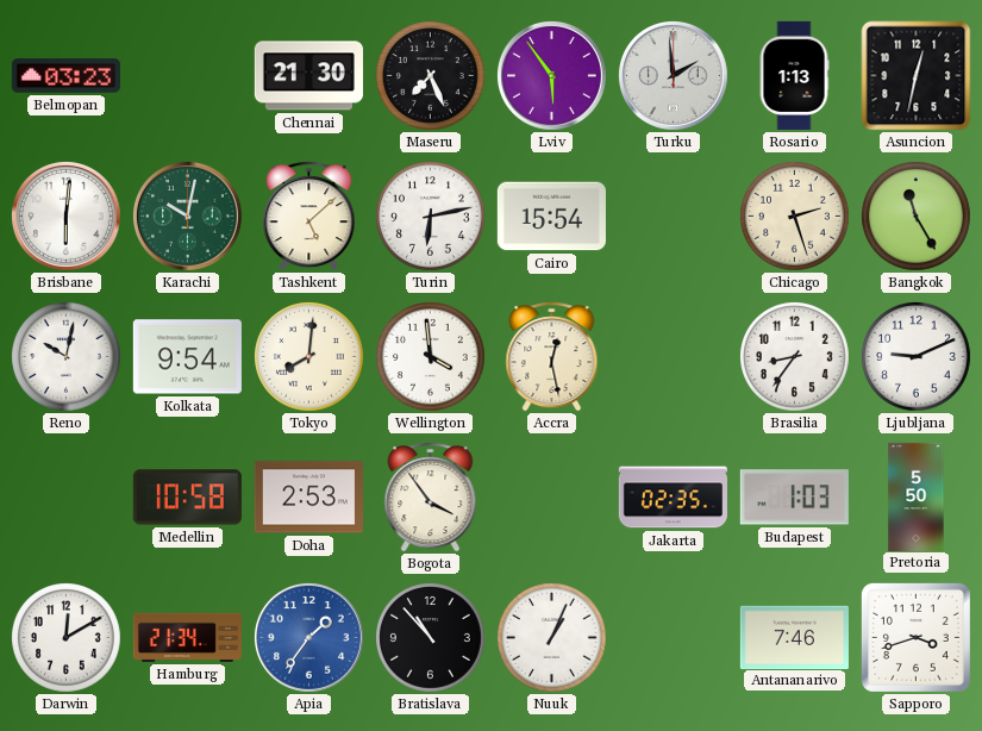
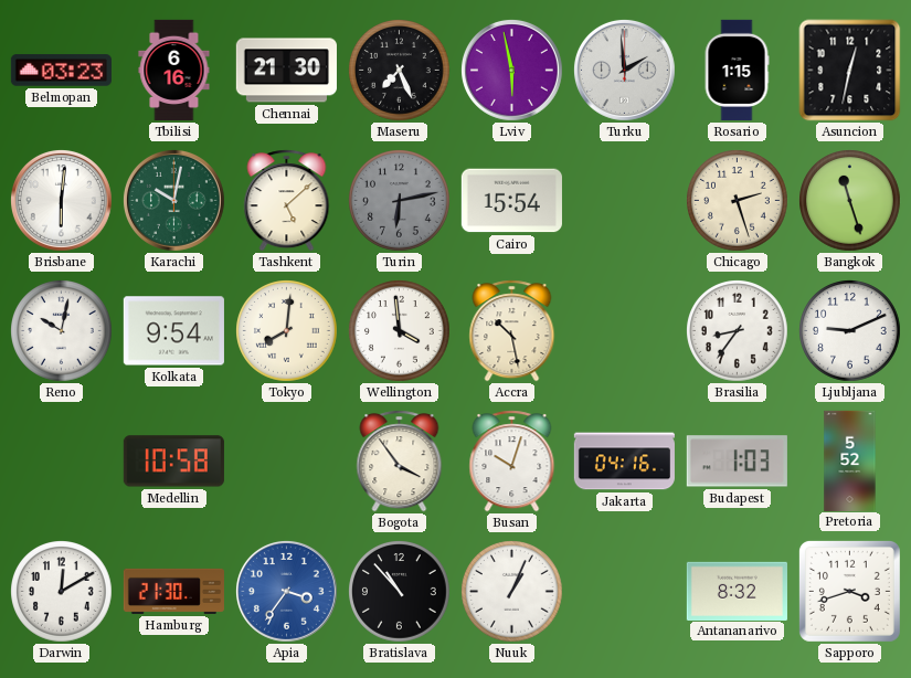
Tbilisi: none -> 6:16
Lviv: 5:54 -> 5:58
Rosario: 1:13 -> 1:15
Turin dial: white -> grey
Bangkok: 11:25 -> 11:27
Accra: 12:28 -> 10:28
Doha: 2:53 -> none
Busan: none -> 10:03
Jakarta: 02:35 -> 04:16
Pretoria: 5:50 -> 5:52
Hamburg: 21:34 -> 21:30
Apia: 1:36 -> 3:36
Antananarivo: 7:46 -> 8:32
